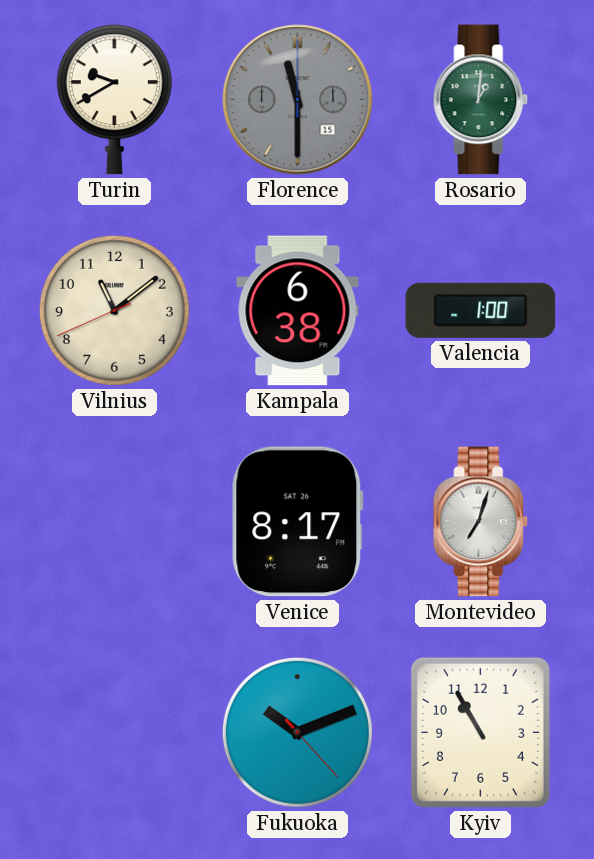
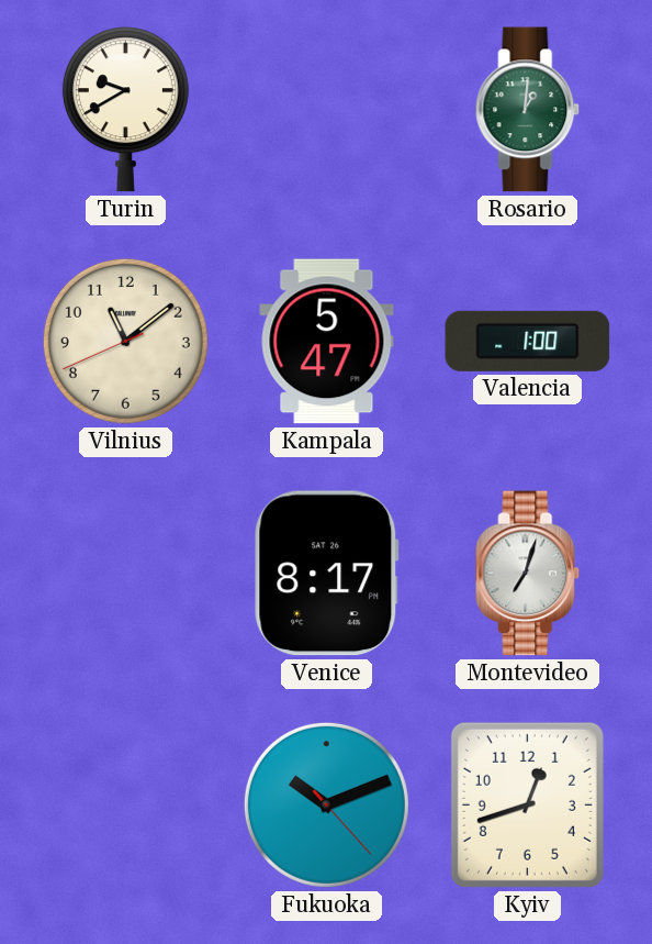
Florence: 11:30 -> none
Kampala: 6:38 -> 5:47
Kyiv: 10:55 -> 12:42
